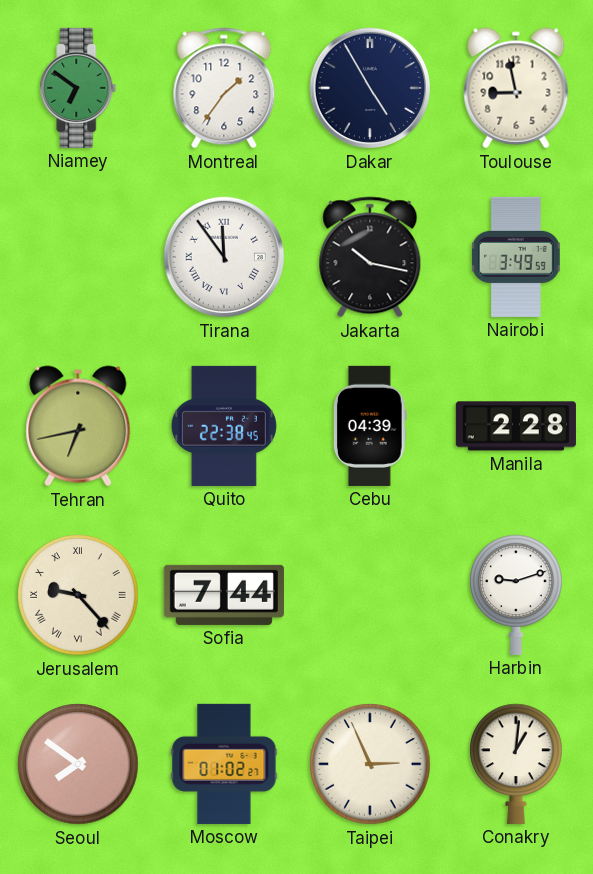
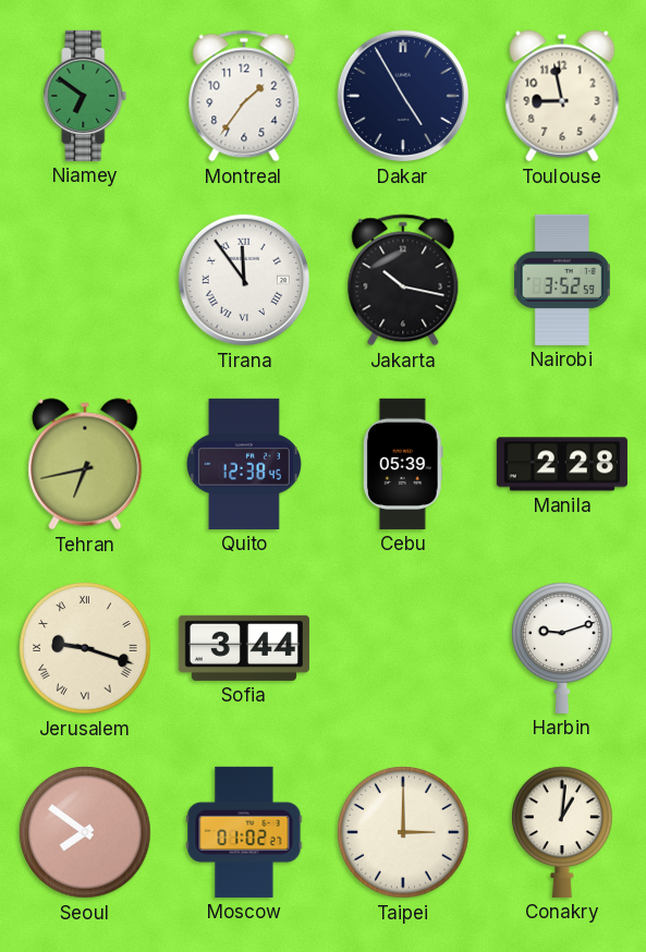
Nairobi: 3:49 -> 3:52
Quito: 22:38 -> 12:38
Cebu: 04:39 -> 05:39
Jerusalem: 9:23 -> 9:18
Sofia: 7:44 -> 3:44
Taipei: 2:56 -> 3:00
